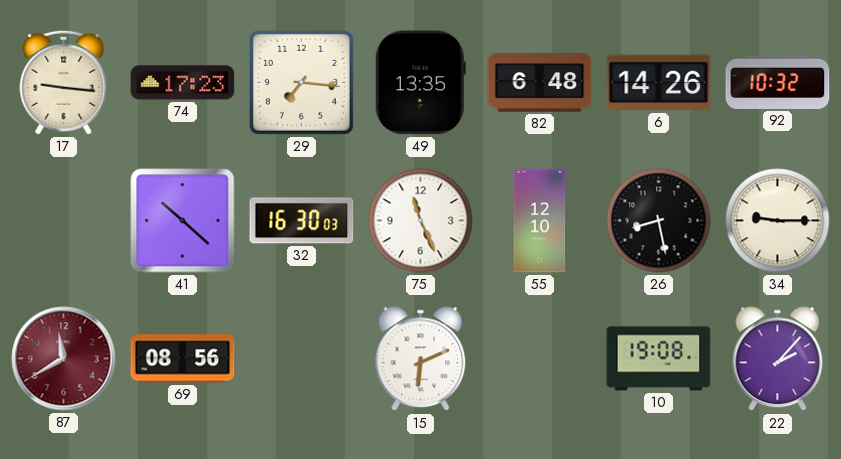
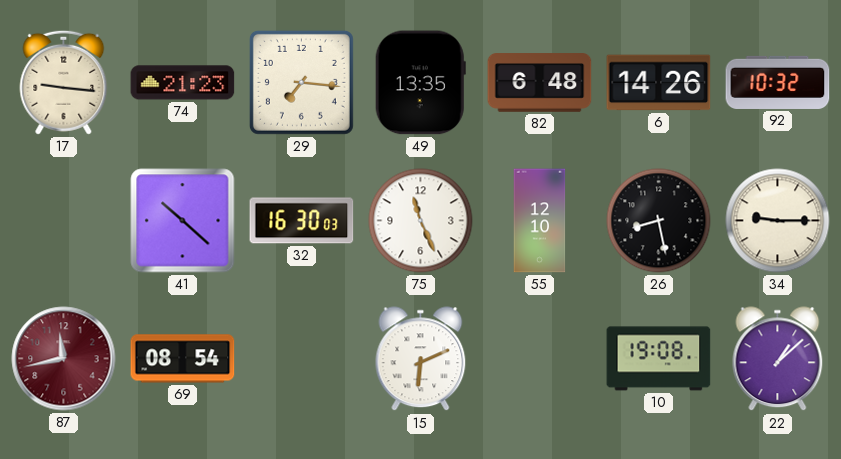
74: 17:23 -> 21:23
87: 11:40 -> 11:43
69: 08:56 -> 08:54
22: 2:07 -> 1:08
